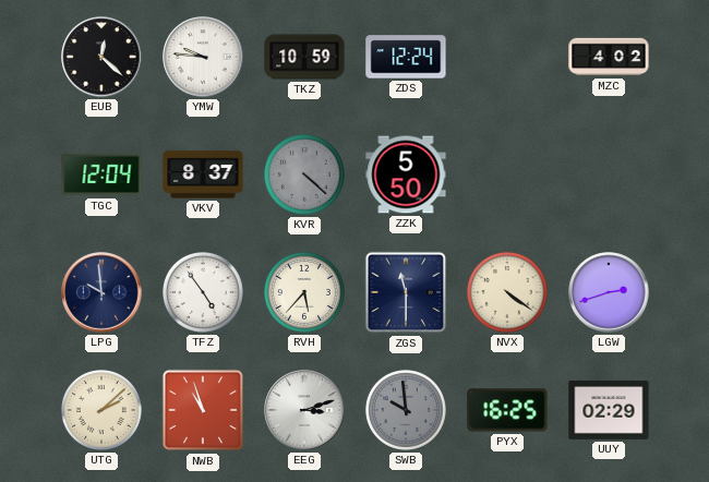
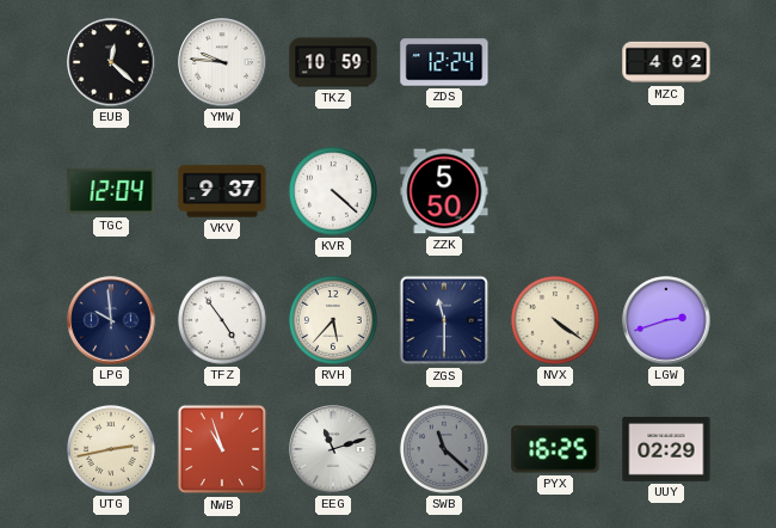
VKV: 8:37 -> 9:37
KVR dial: grey -> white
UTG: 2:08 -> 2:43
EEG: 3:12 -> 11:12
SWB: 9:59 -> 11:22
